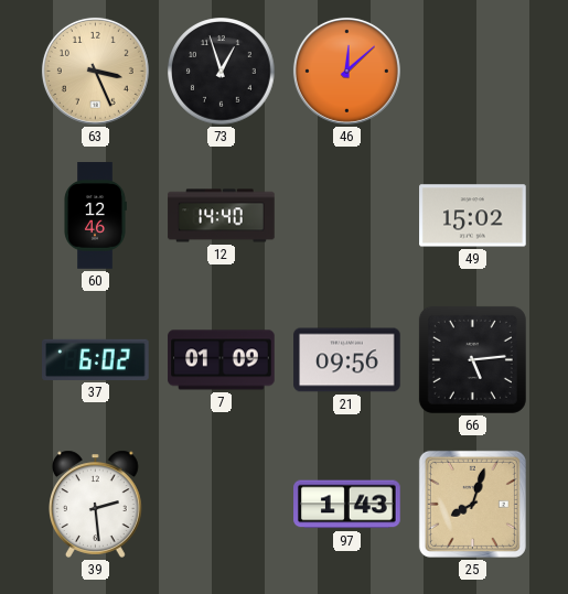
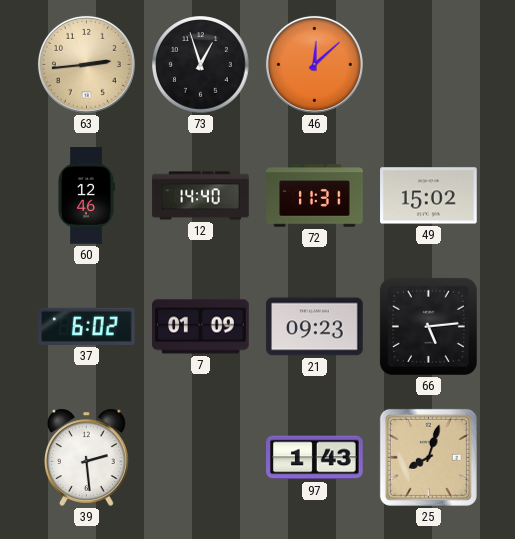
63: 3:26 -> 2:44
72: none -> 11:31
21: 09:56 -> 09:23
